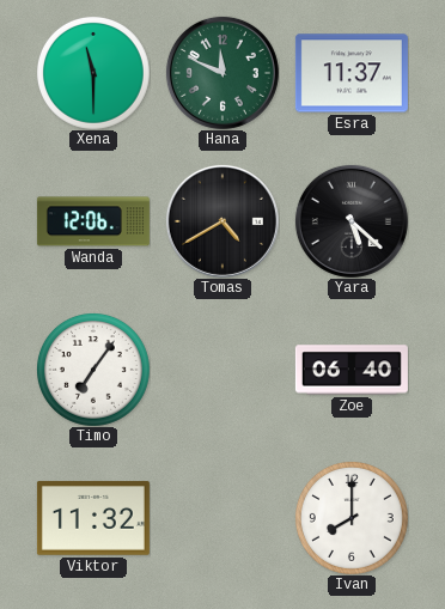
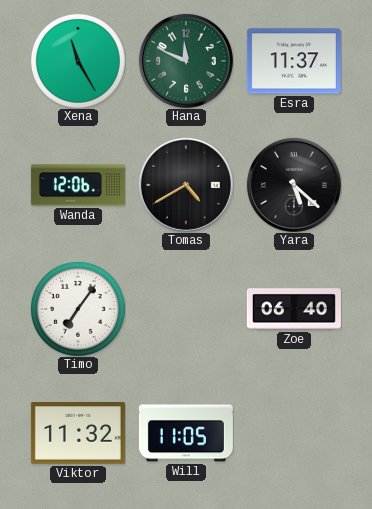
Xena: 11:30 -> 11:25
Will: none -> 11:05
Ivan: 8:00 -> none
